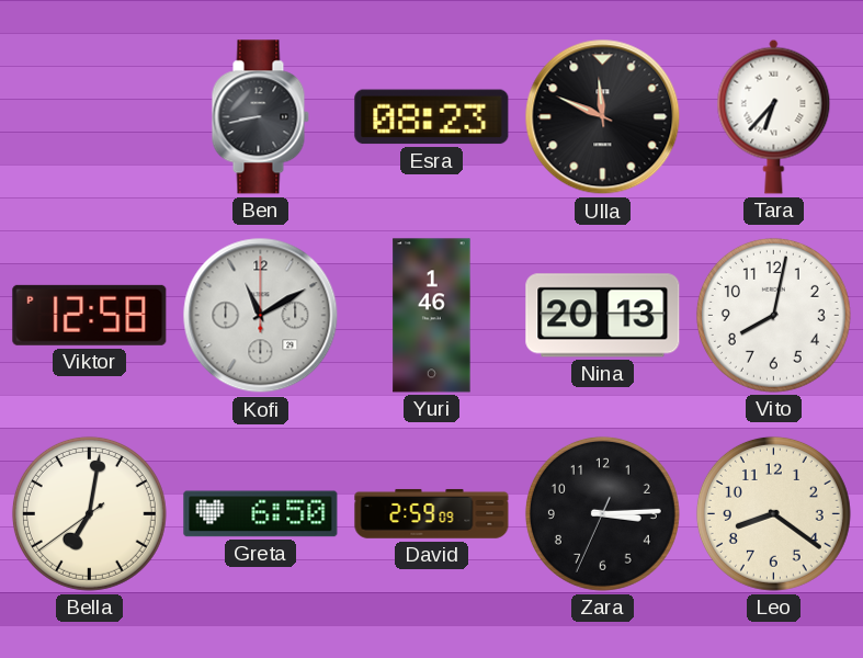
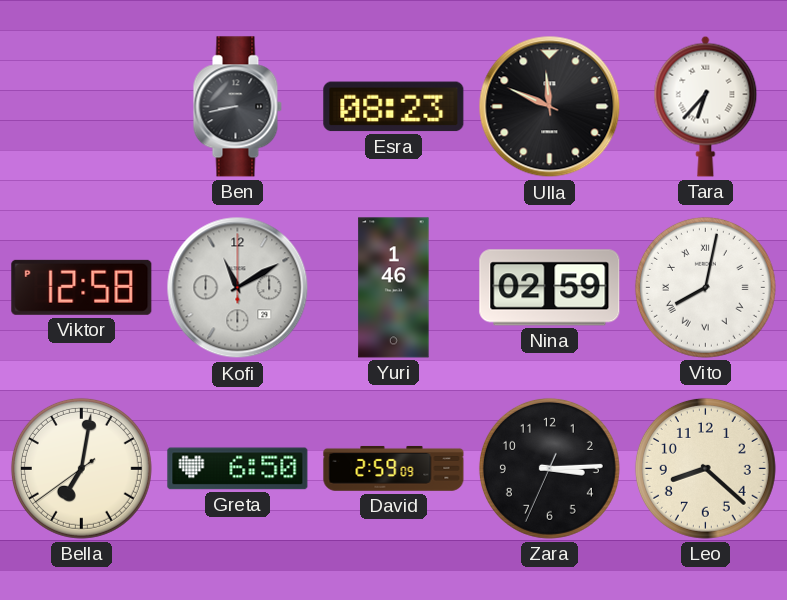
Nina: 20:13 -> 02:59
Vito numerals: Arabic -> Roman
Leo: 8:21 -> 8:22
